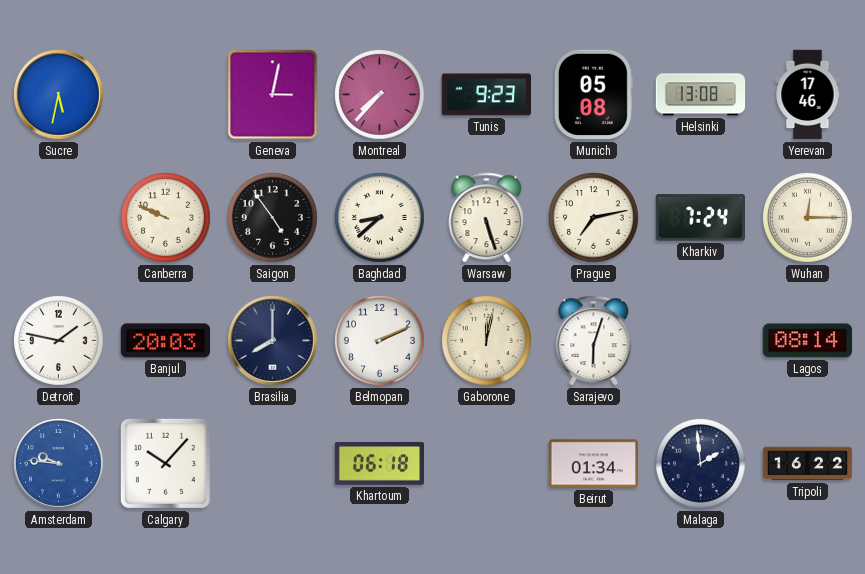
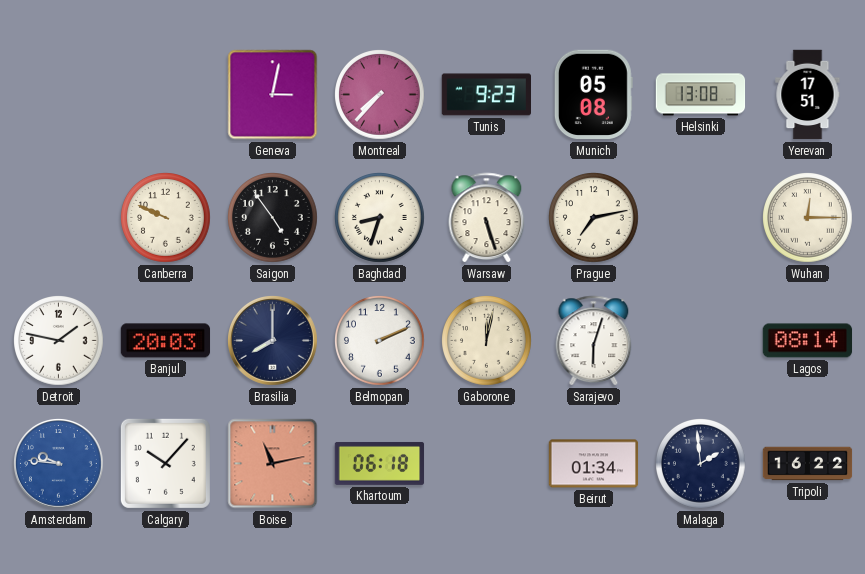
Sucre: 5:32 -> none
Yerevan: 17:46 -> 17:51
Baghdad: 8:38 -> 8:33
Kharkiv: 7:24 -> none
Boise: none -> 11:13
